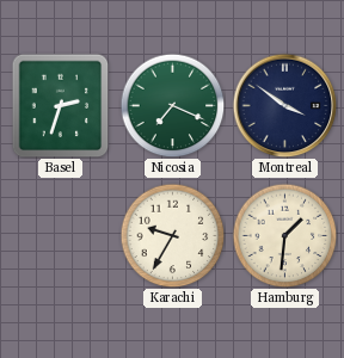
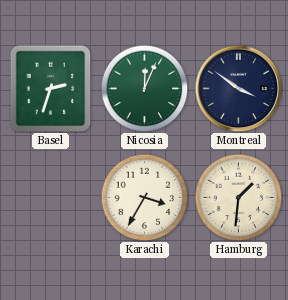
Nicosia: 7:19 -> 12:04
Karachi: 9:35 -> 3:35
